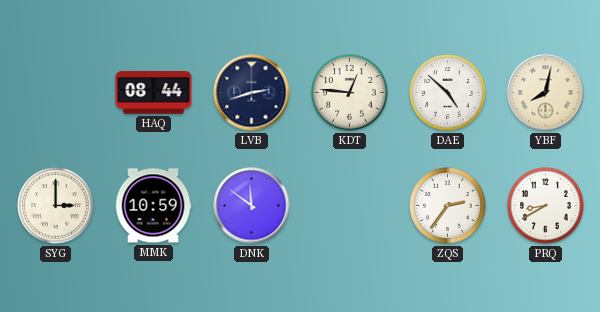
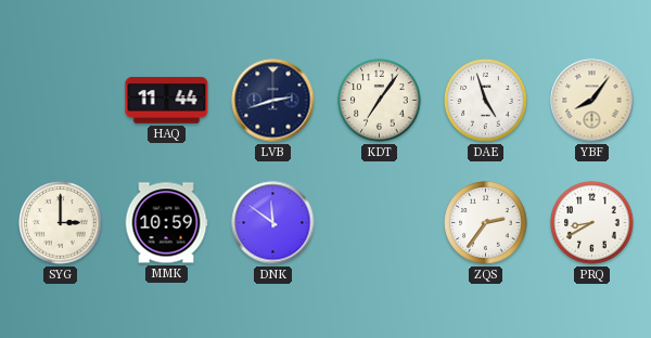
HAQ: 08:44 -> 11:44
KDT: 12:46 -> 7:06
DAE: 4:52 -> 4:57
YBF: 8:02 -> 8:06
